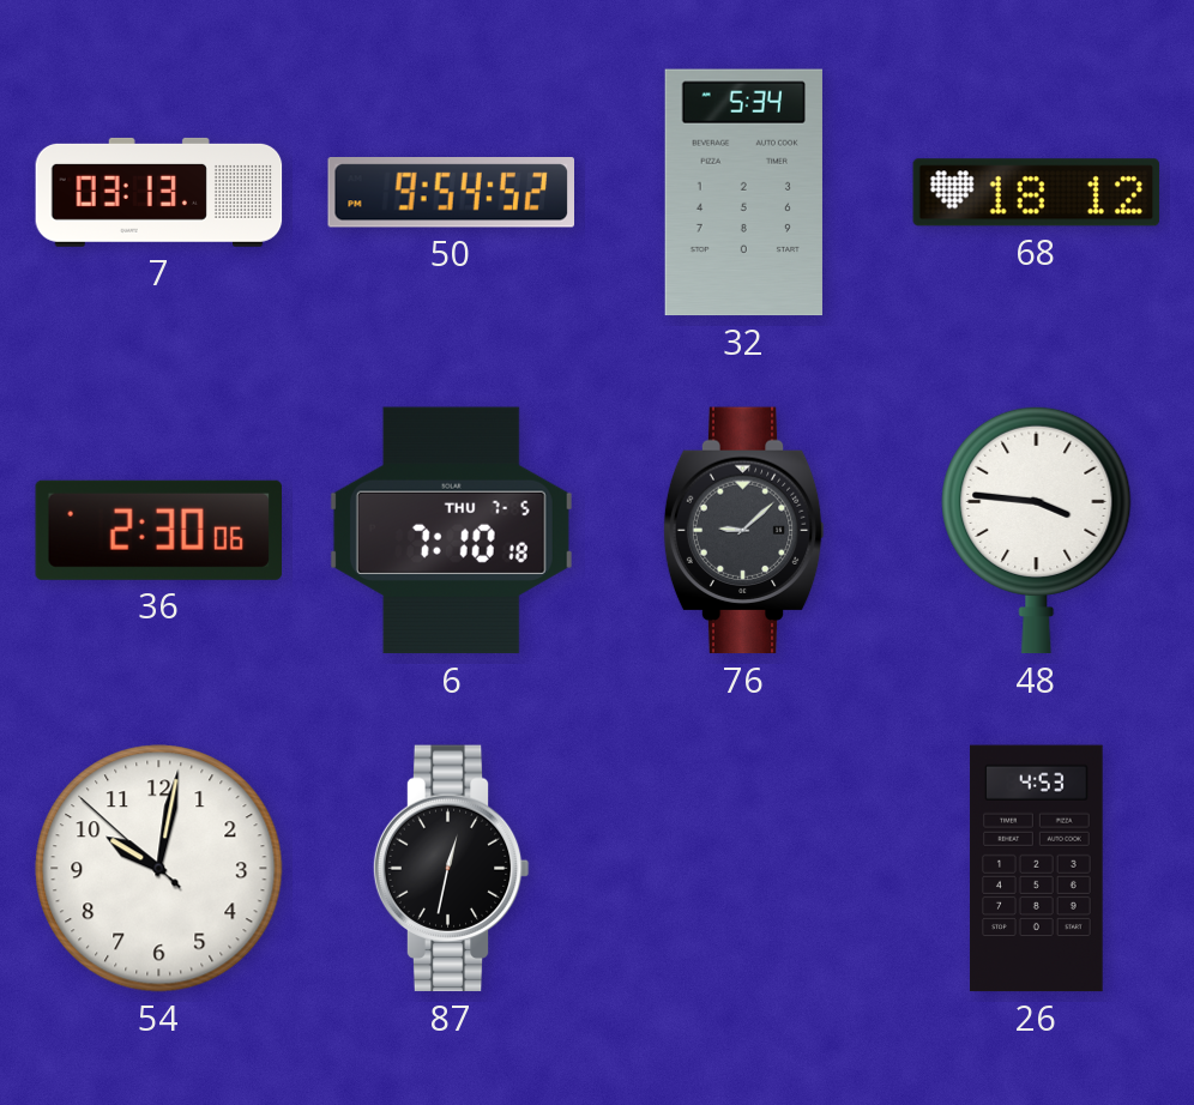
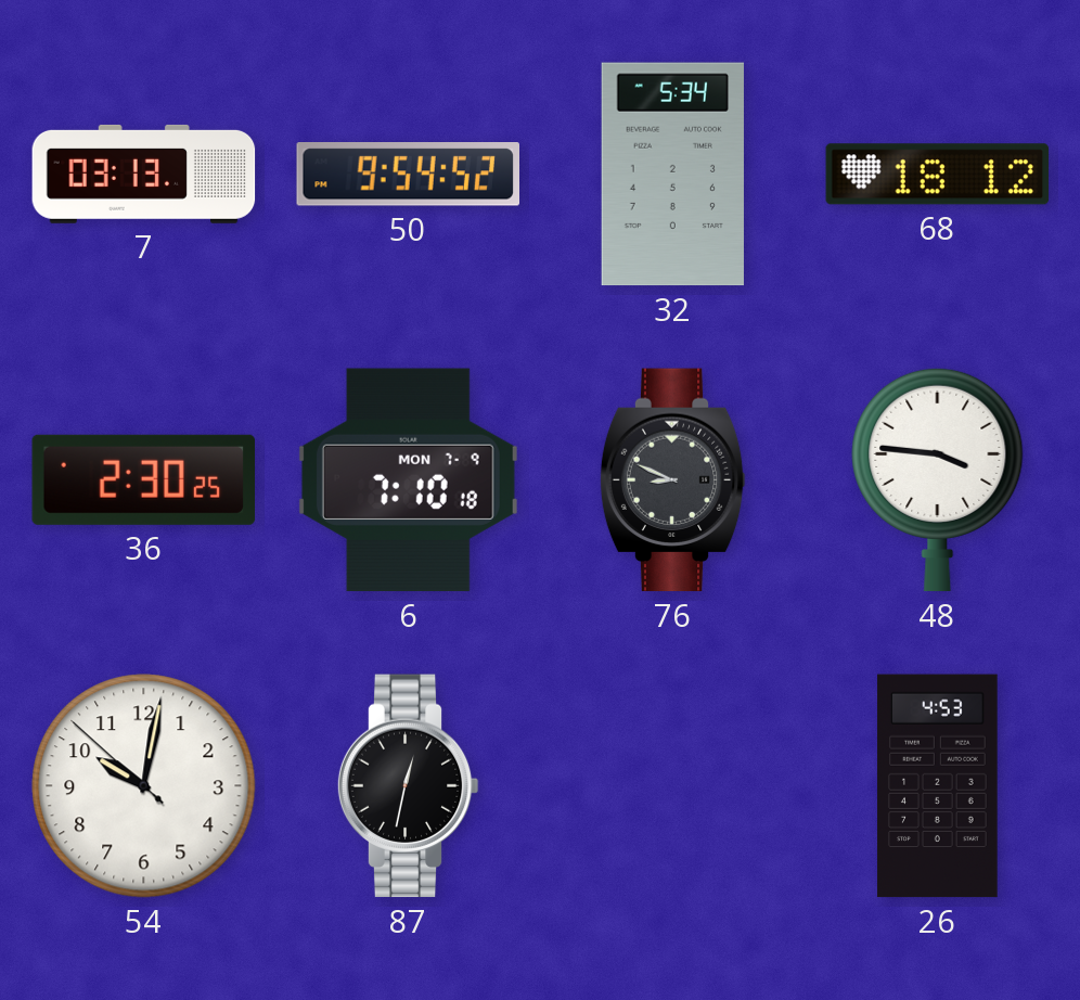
36: 2:30:06 -> 2:30:25
6 date: THU 7-5 -> MON 7-9
76: 9:08 -> 8:49
